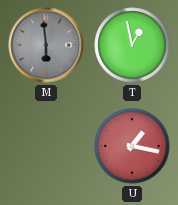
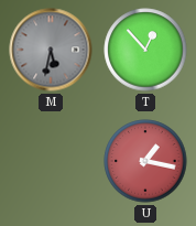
M: 5:59 -> 5:32
T: 12:58 -> 12:53
